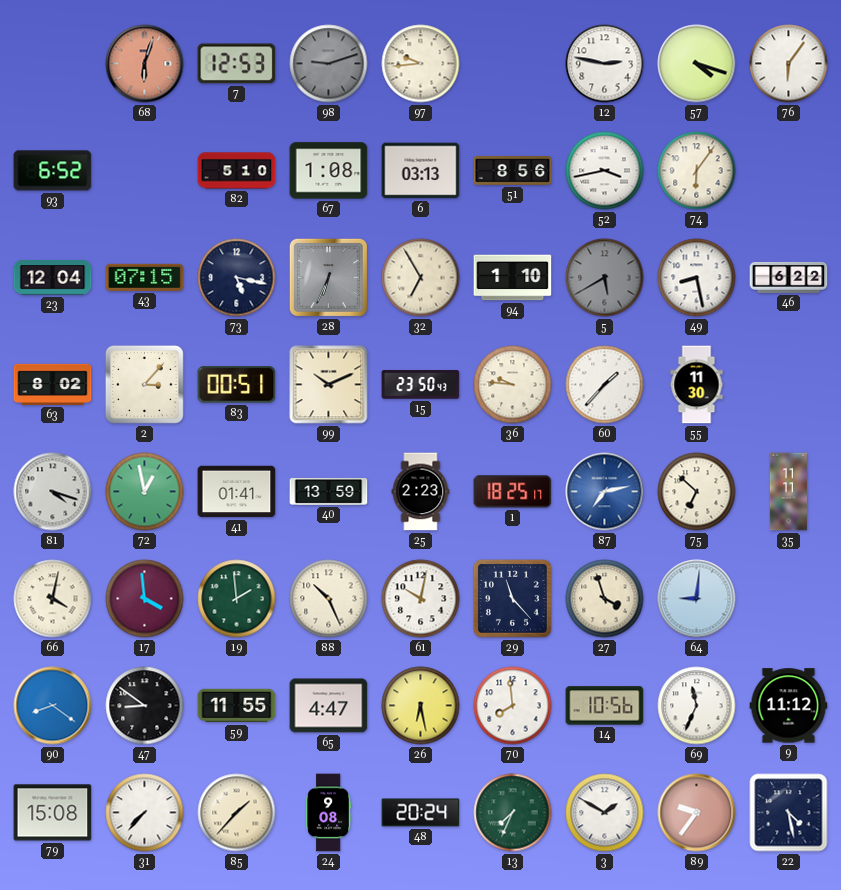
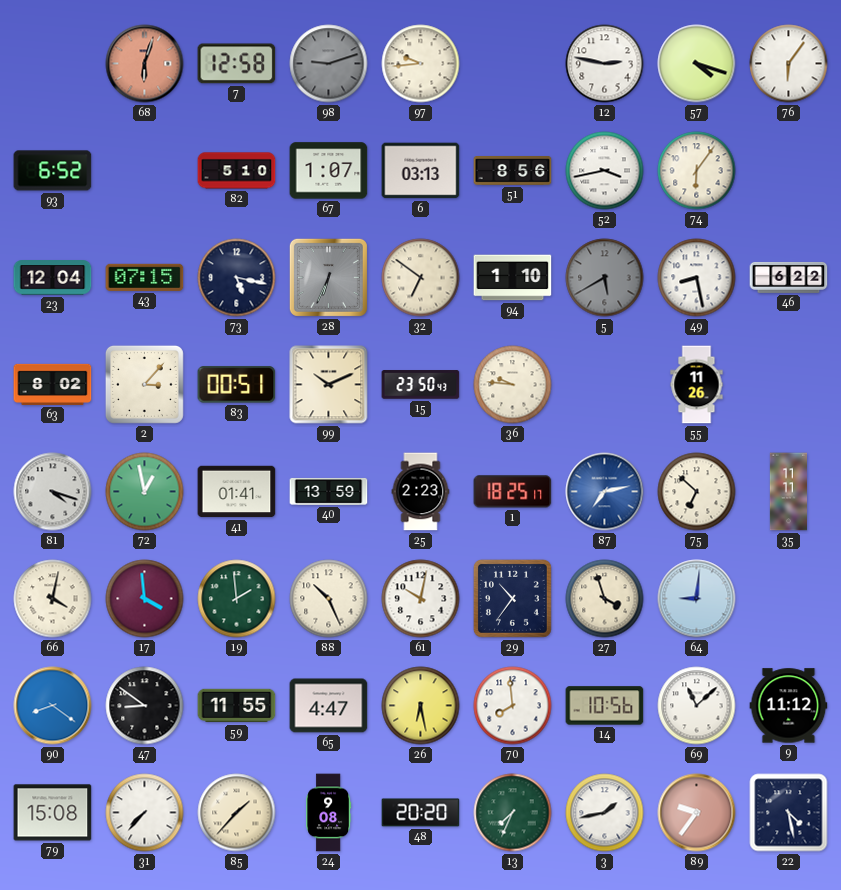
7: 12:53 -> 12:58
67: 1:08 -> 1:07
32: 6:55 -> 6:51
60: 1:37 -> none
55: 11:30 -> 11:26
29: 11:23 -> 10:36
69: 11:34 -> 11:08
48: 20:24 -> 20:20
3: 1:50 -> 1:43
